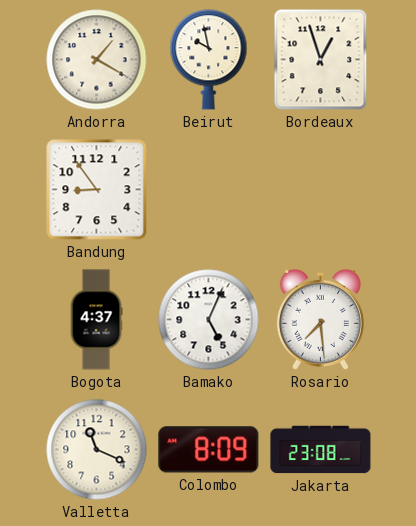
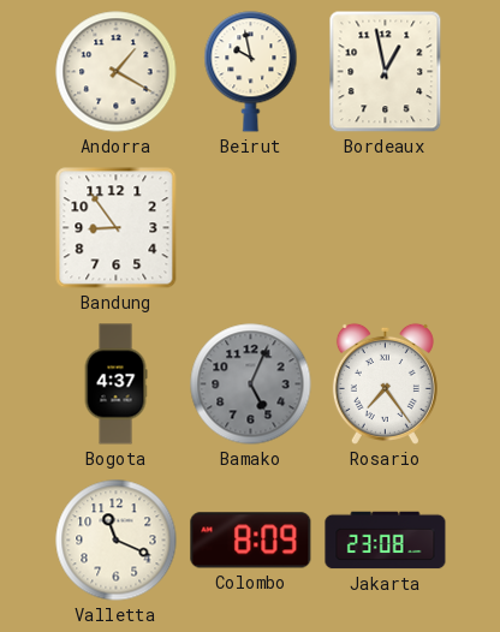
Bordeaux: 12:57 -> 12:58
Bamako dial: white -> grey
Rosario: 7:29 -> 7:24
